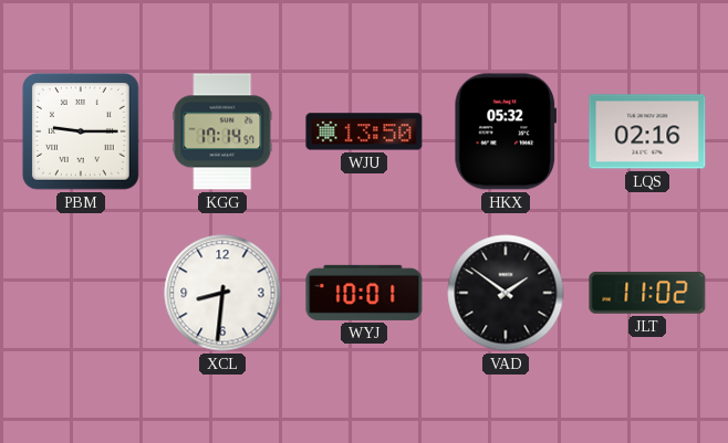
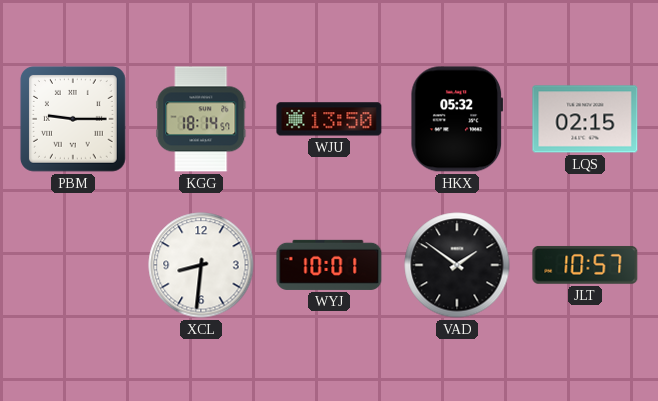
KGG: 17:14 -> 18:14
LQS: 02:16 -> 02:15
JLT: 11:02 -> 10:57
